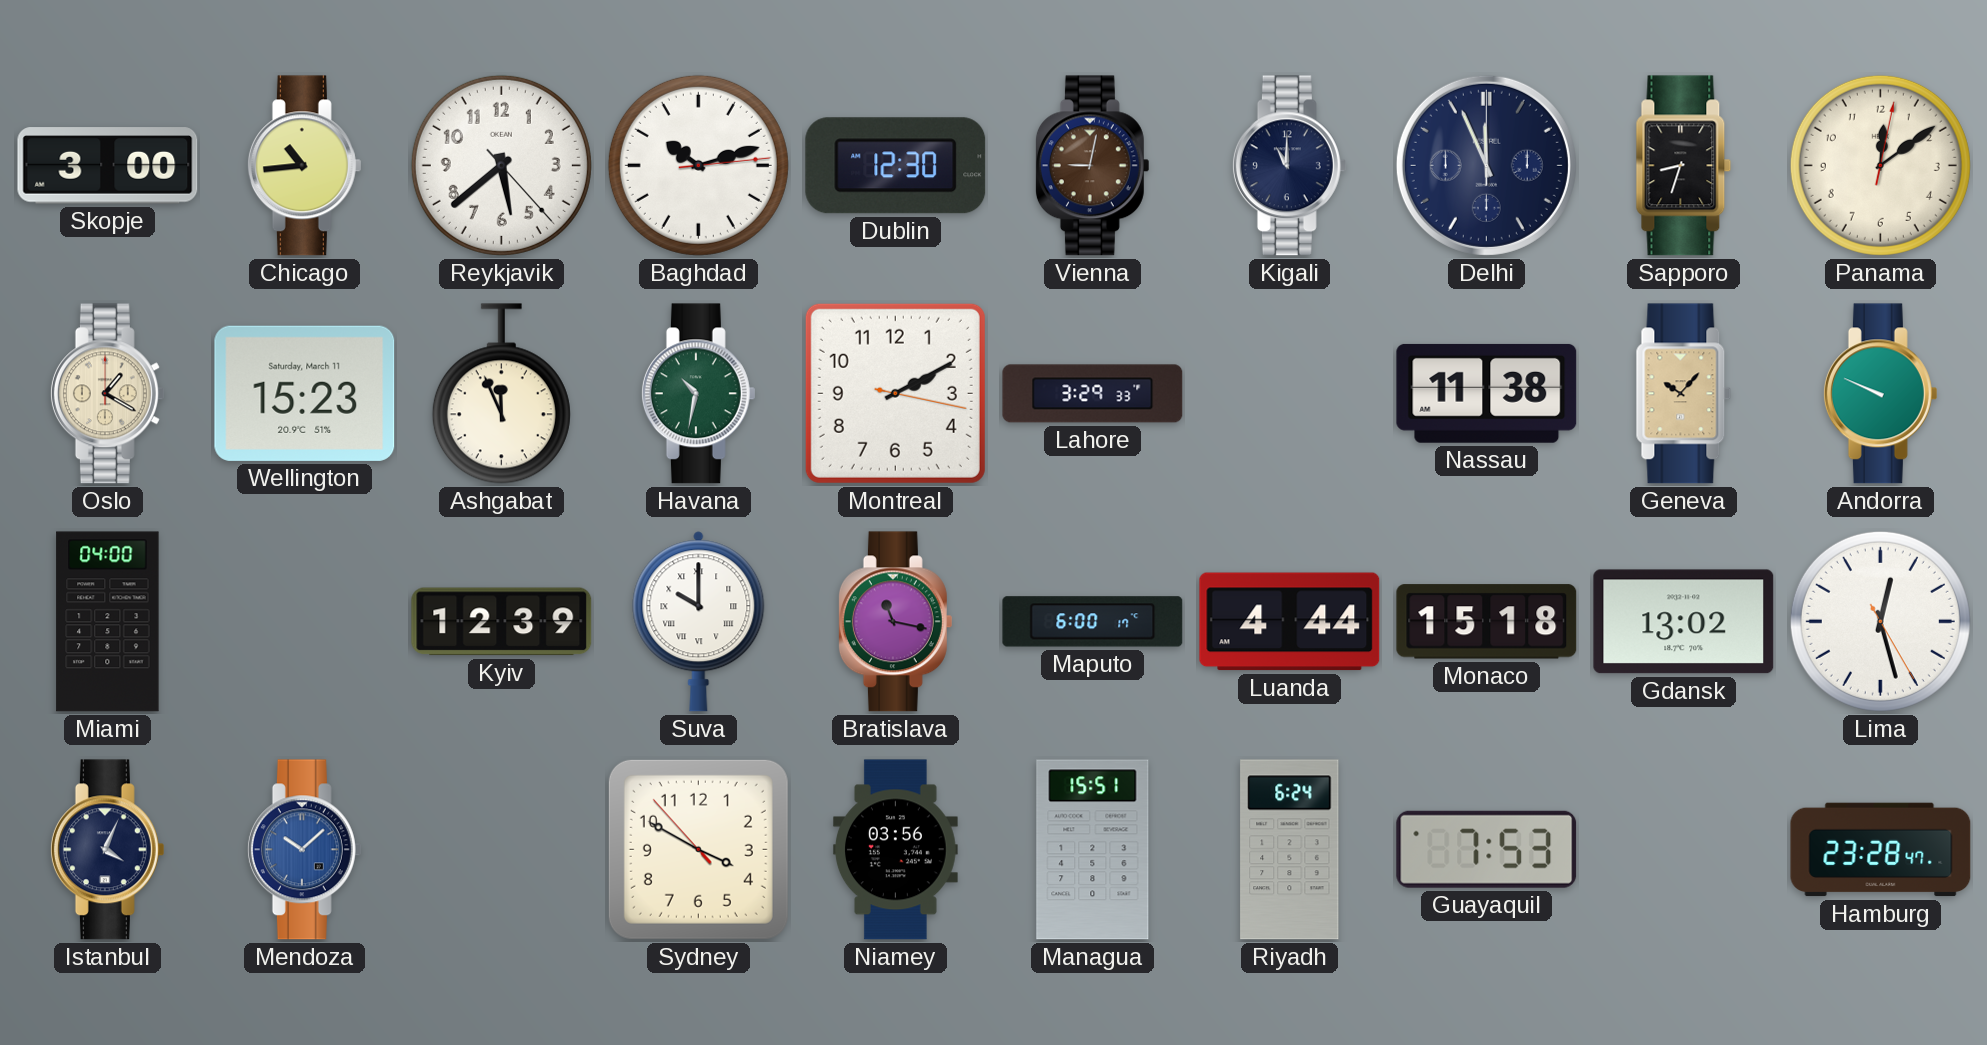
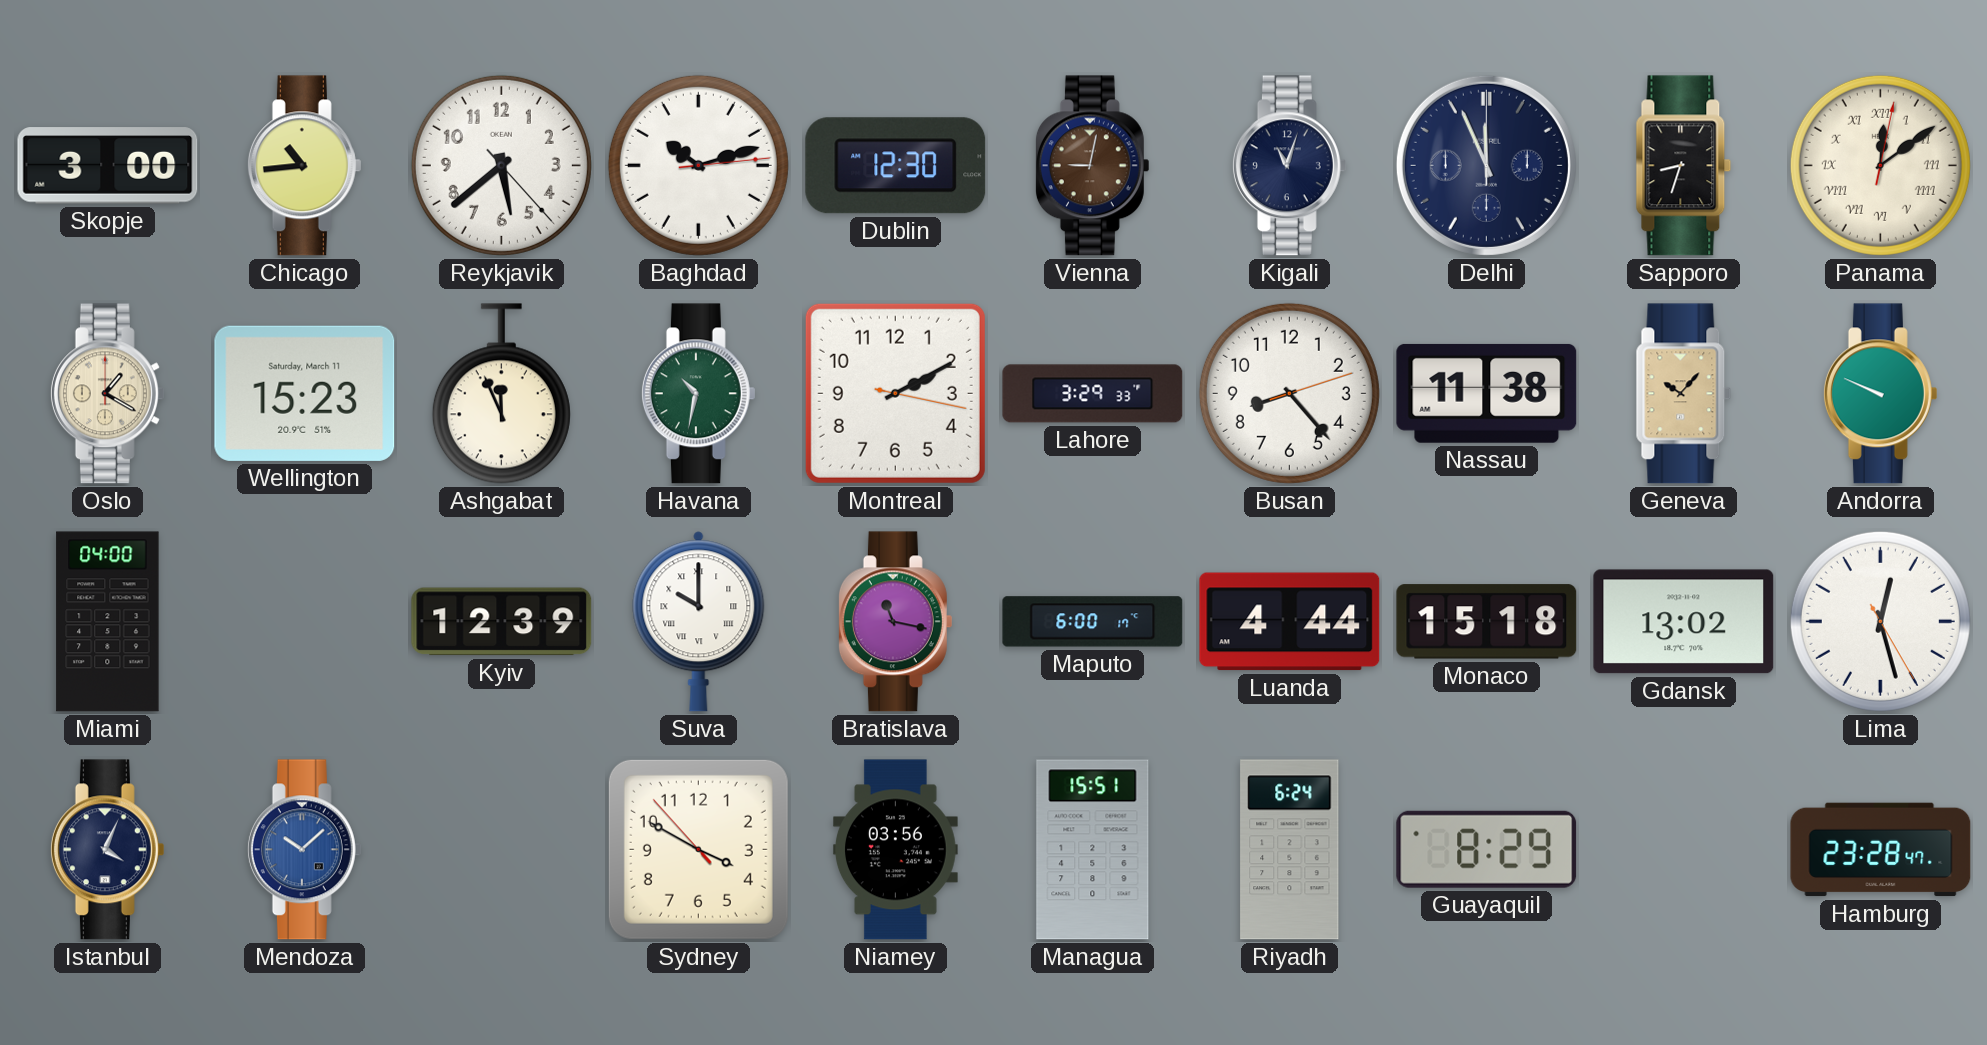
Kigali: 11:00 -> 11:03
Panama numerals: Arabic -> Roman
Busan: none -> 8:23
Guayaquil: 7:53 -> 8:29
